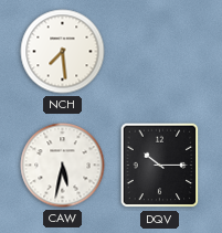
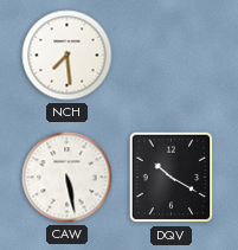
CAW: 5:32 -> 5:28
DQV: 10:15 -> 10:20
